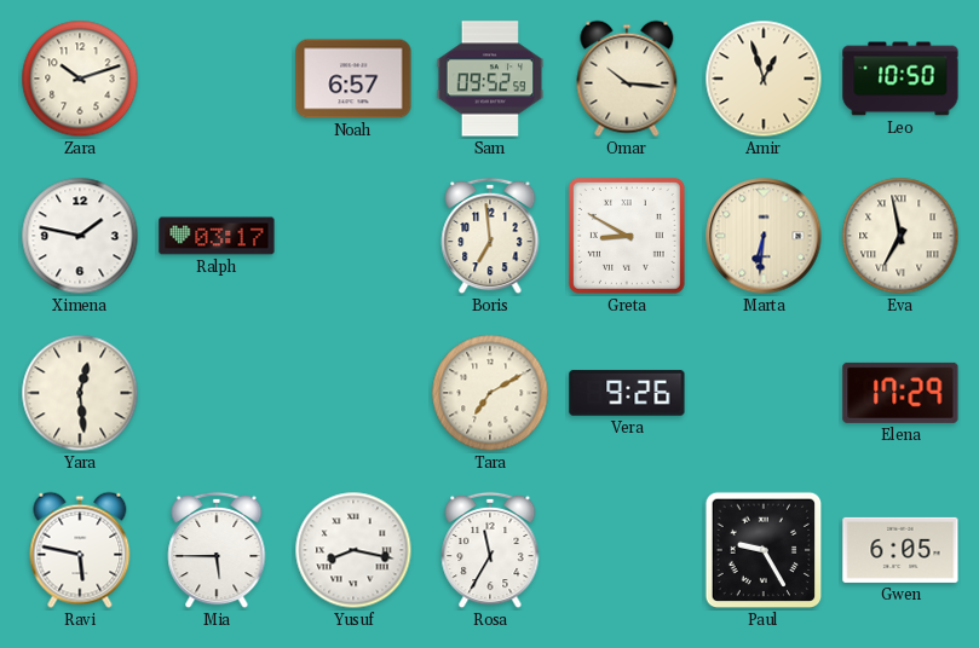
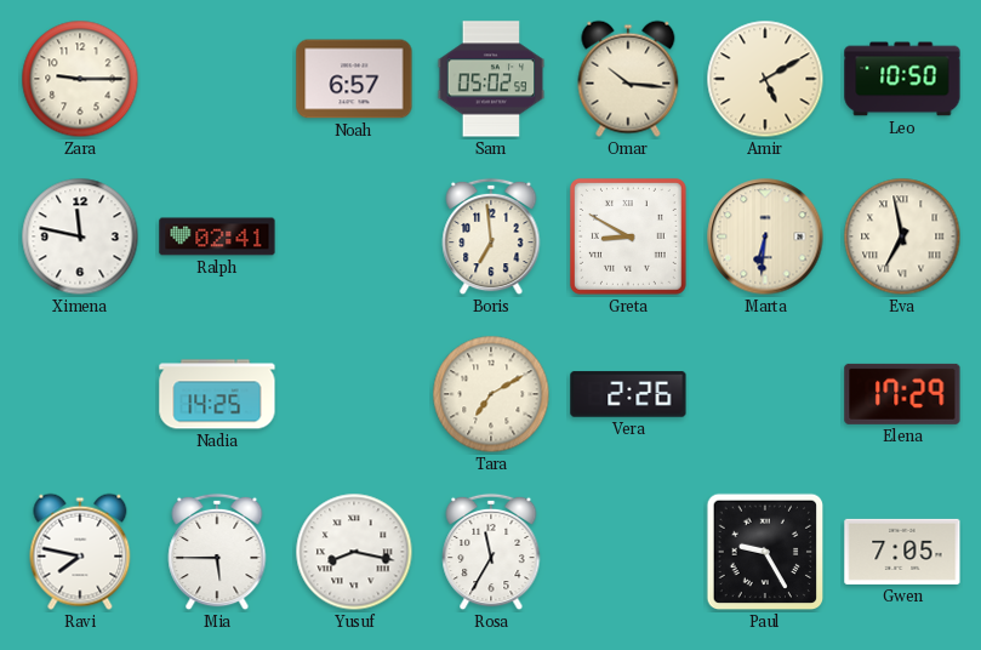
Zara: 10:12 -> 9:15
Sam: 09:52 -> 05:02
Amir: 12:57 -> 5:10
Ximena: 1:47 -> 11:47
Ralph: 03:17 -> 02:41
Yara: 12:29 -> none
Nadia: none -> 14:25
Vera: 9:26 -> 2:26
Ravi: 5:47 -> 7:47
Gwen: 6:05 -> 7:05
